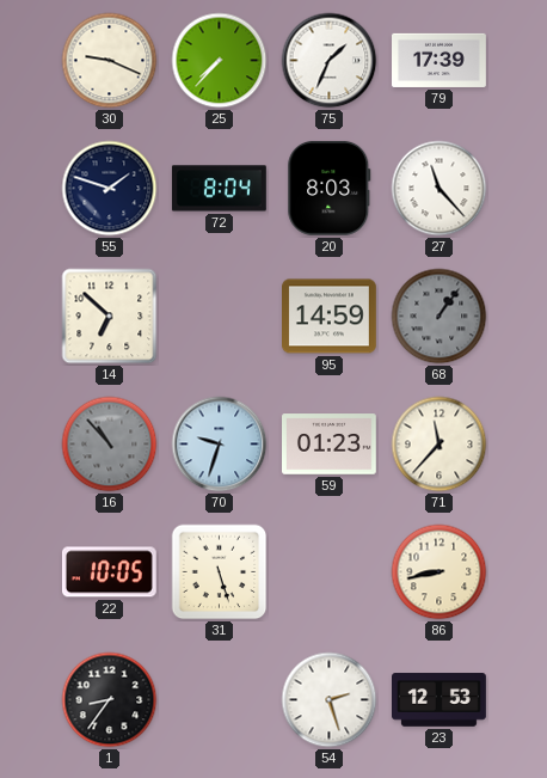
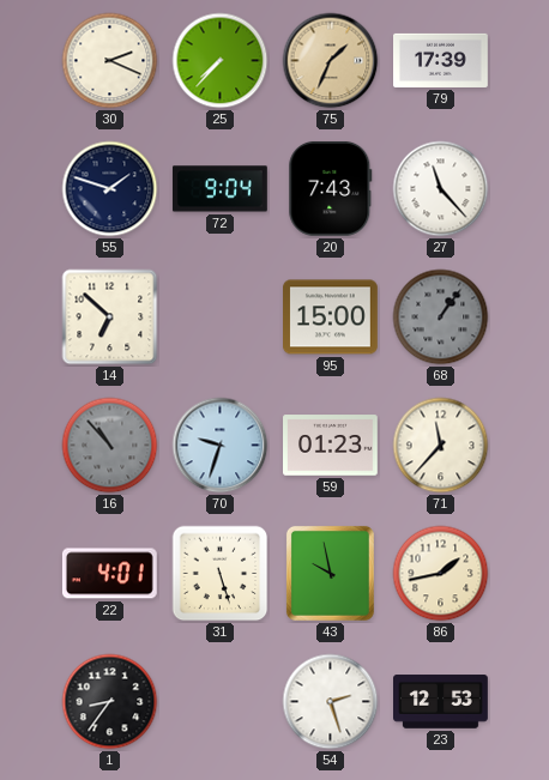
30: 9:19 -> 2:19
75 dial: white -> champagne
72: 8:04 -> 9:04
20: 8:03 -> 7:43
95: 14:59 -> 15:00
22: 10:05 -> 4:01
43: none -> 9:58
86: 8:43 -> 1:43
